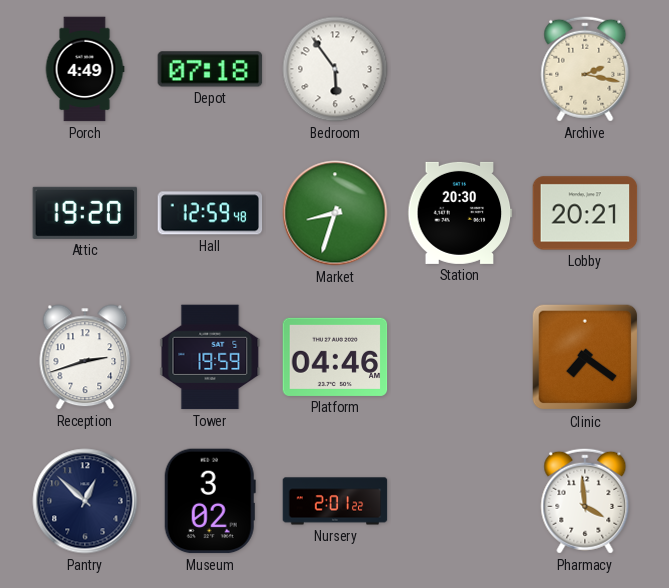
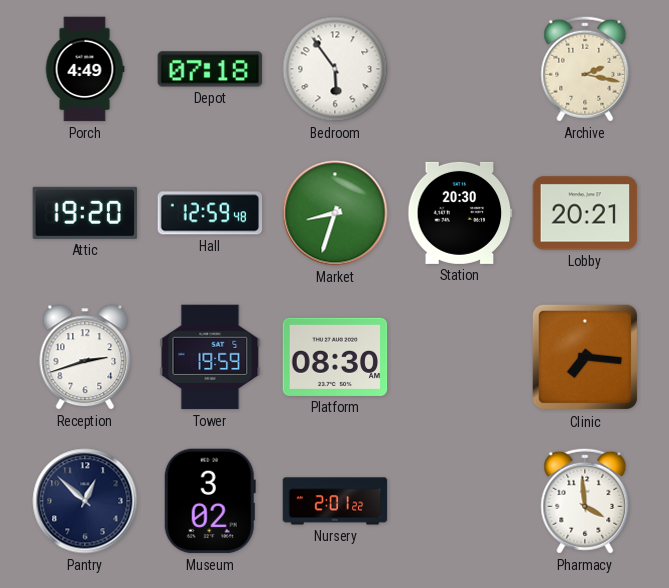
Platform: 04:46 -> 08:30
Clinic: 7:21 -> 7:16
